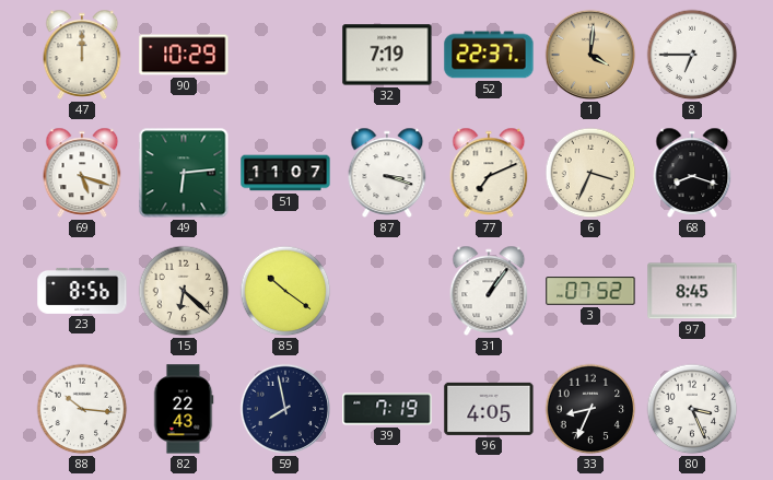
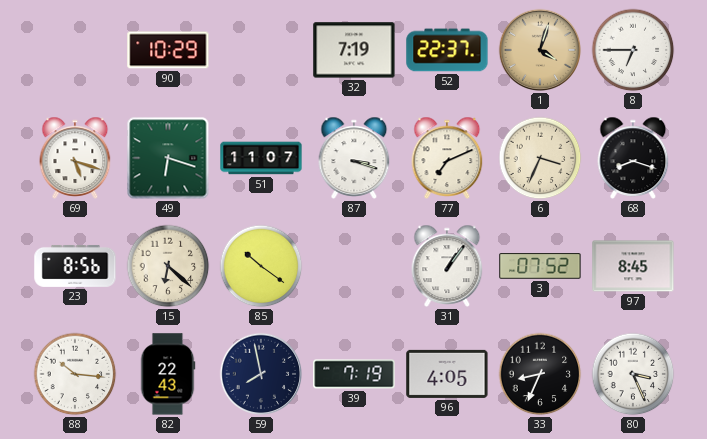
47: 12:00 -> none
1: 4:01 -> 4:03
49: 6:14 -> 6:18
